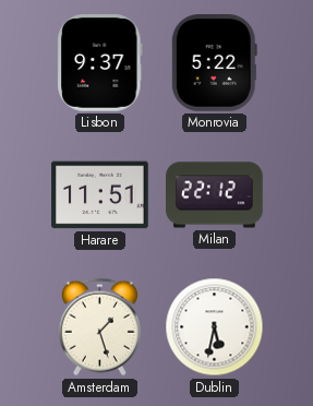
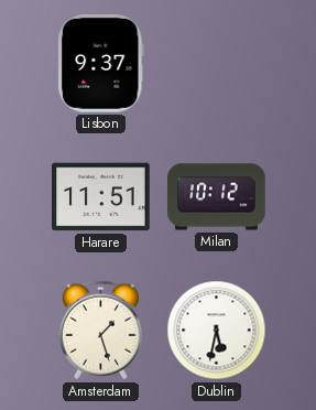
Monrovia: 5:22 -> none
Milan: 22:12 -> 10:12
